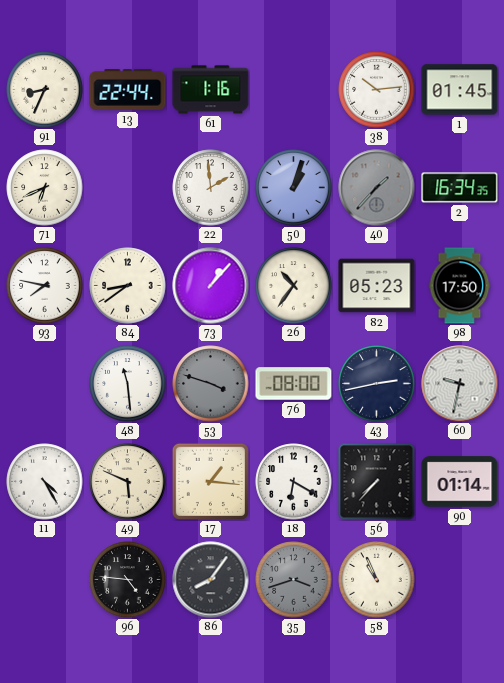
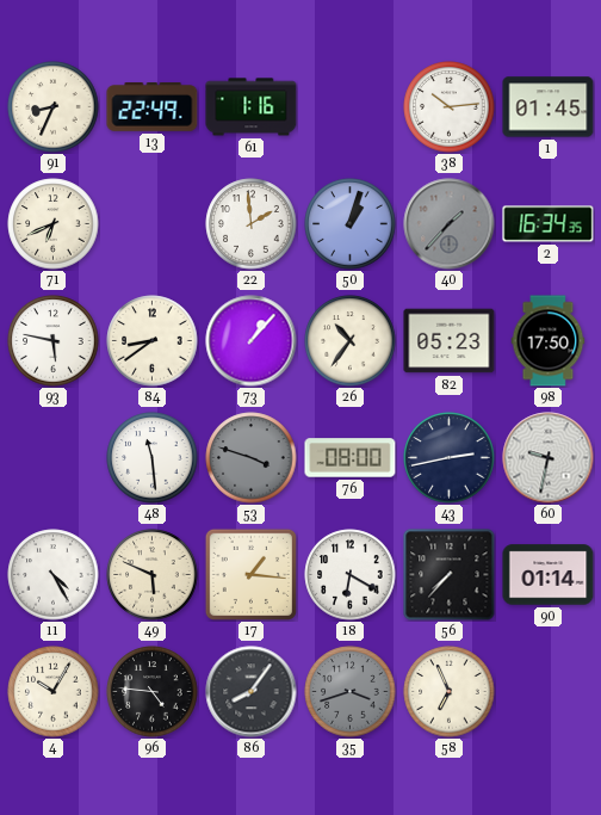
13: 22:44 -> 22:49
93: 7:47 -> 5:47
4: none -> 10:05
58: 10:56 -> 6:56
